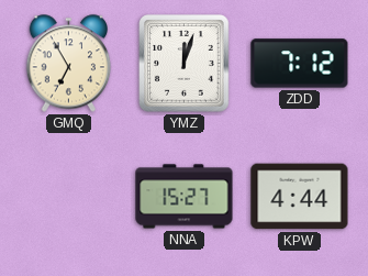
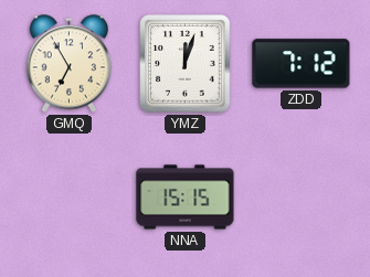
NNA: 15:27 -> 15:15
KPW: 4:44 -> none
